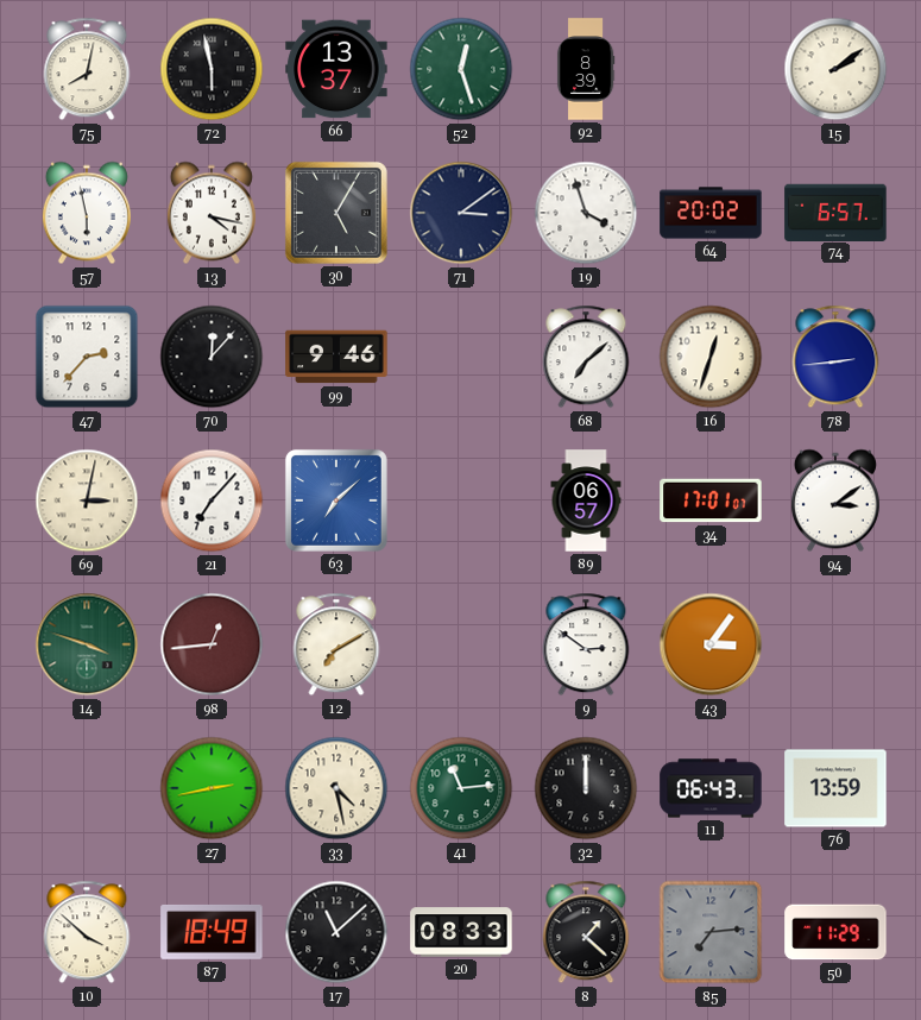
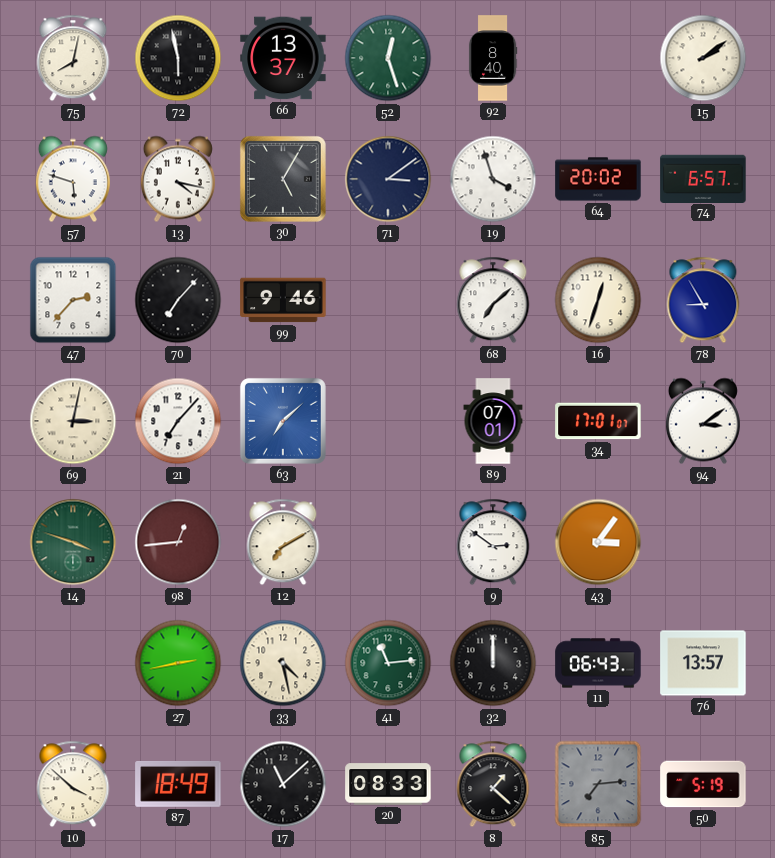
92: 8:39 -> 8:40
57: 5:58 -> 5:48
70: 12:07 -> 7:07
78: 2:44 -> 8:55
89: 06:57 -> 07:01
76: 13:59 -> 13:57
50: 11:29 -> 5:19
